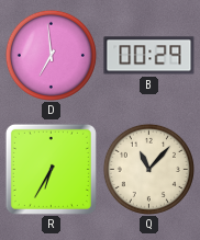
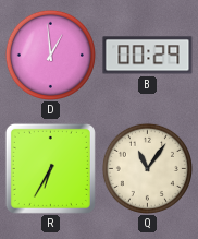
D: 6:59 -> 12:59
Q: 11:07 -> 11:06
